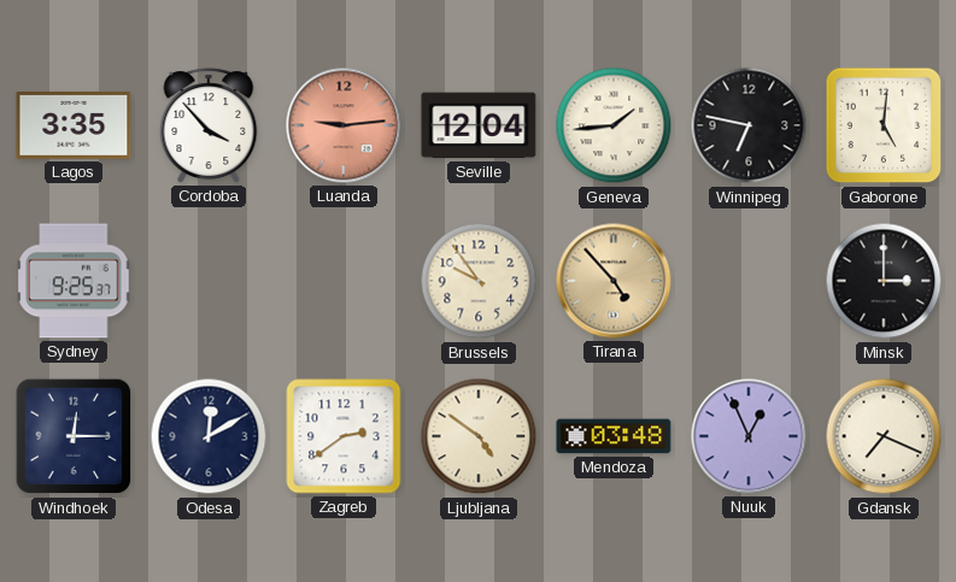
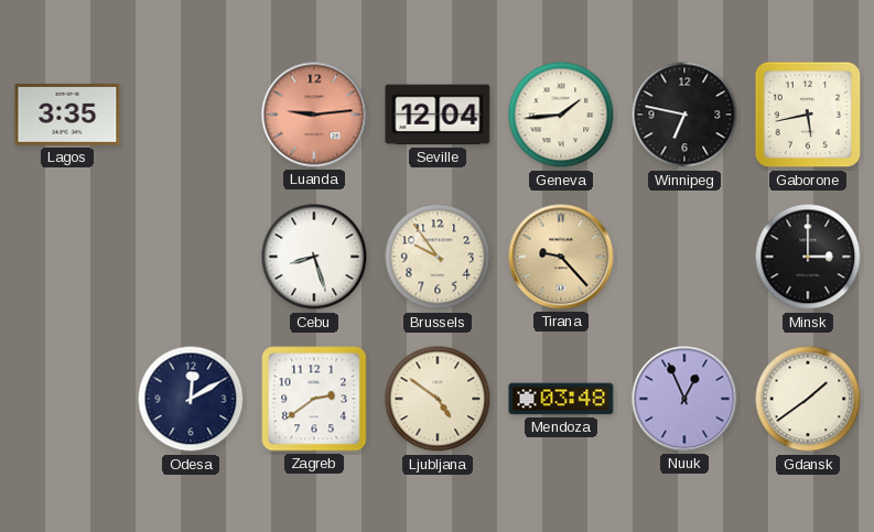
Cordoba: 3:53 -> none
Gaborone: 5:01 -> 5:43
Sydney: 9:25 -> none
Cebu: none -> 8:27
Tirana: 4:53 -> 9:23
Windhoek: 12:15 -> none
Gdansk: 7:19 -> 1:39
